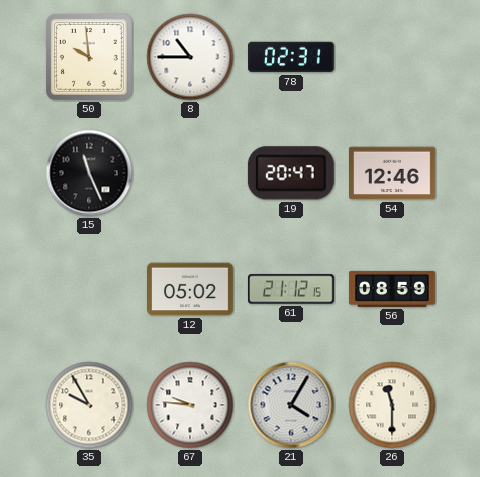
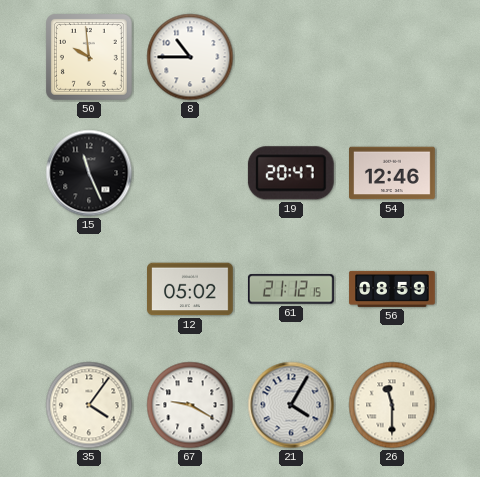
78: 02:31 -> none
35: 9:55 -> 4:06
67: 9:46 -> 9:20
